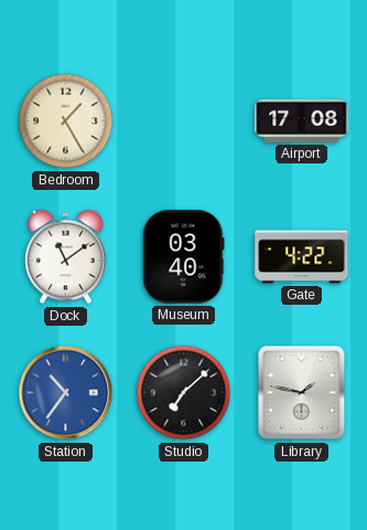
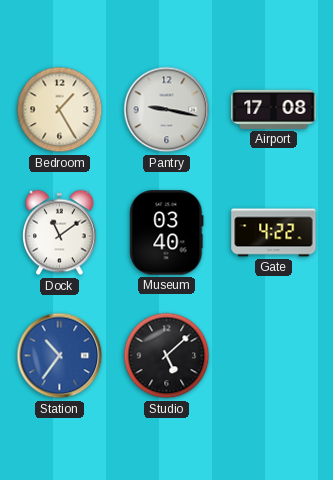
Pantry: none -> 9:17
Studio: 7:08 -> 5:08
Library: 1:47 -> none
